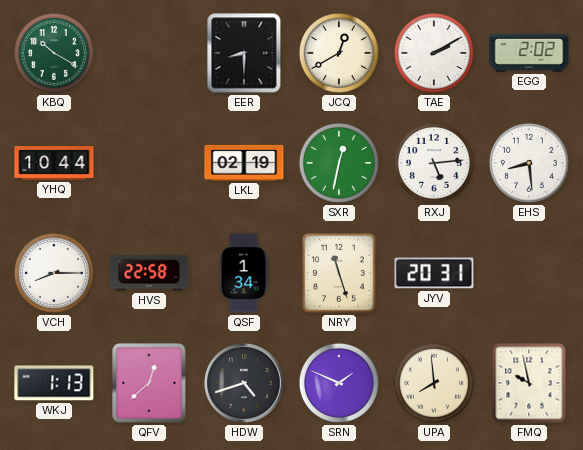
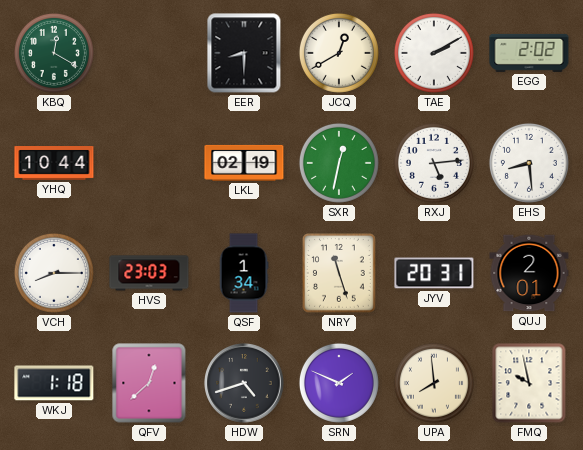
KBQ: 10:20 -> 12:20
HVS: 22:58 -> 23:03
QUJ: none -> 2:01
WKJ: 1:13 -> 1:18
